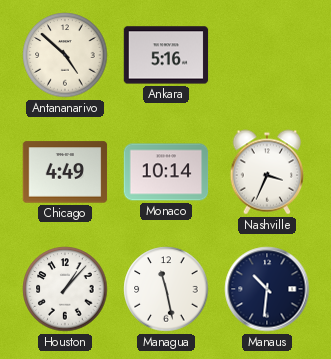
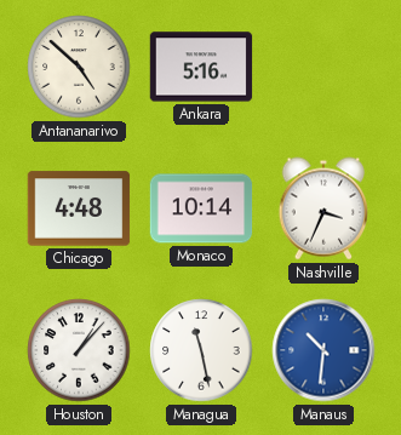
Chicago: 4:49 -> 4:48
Manaus dial: navy -> blue
